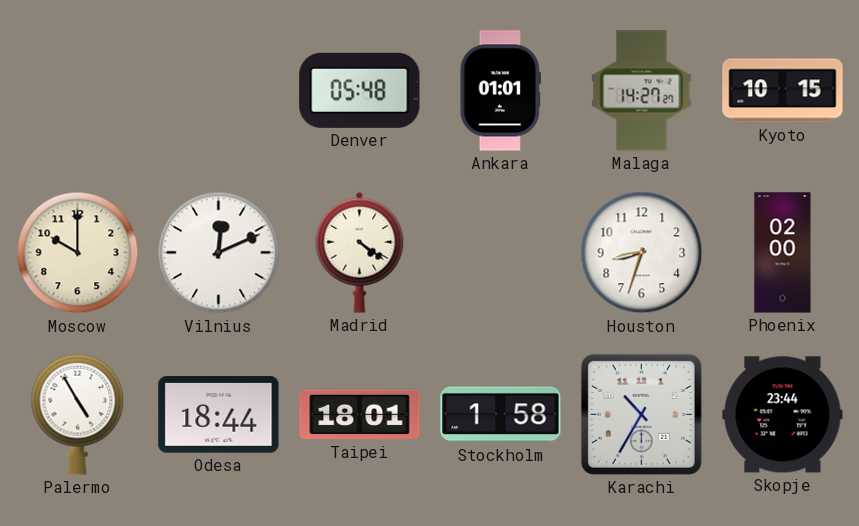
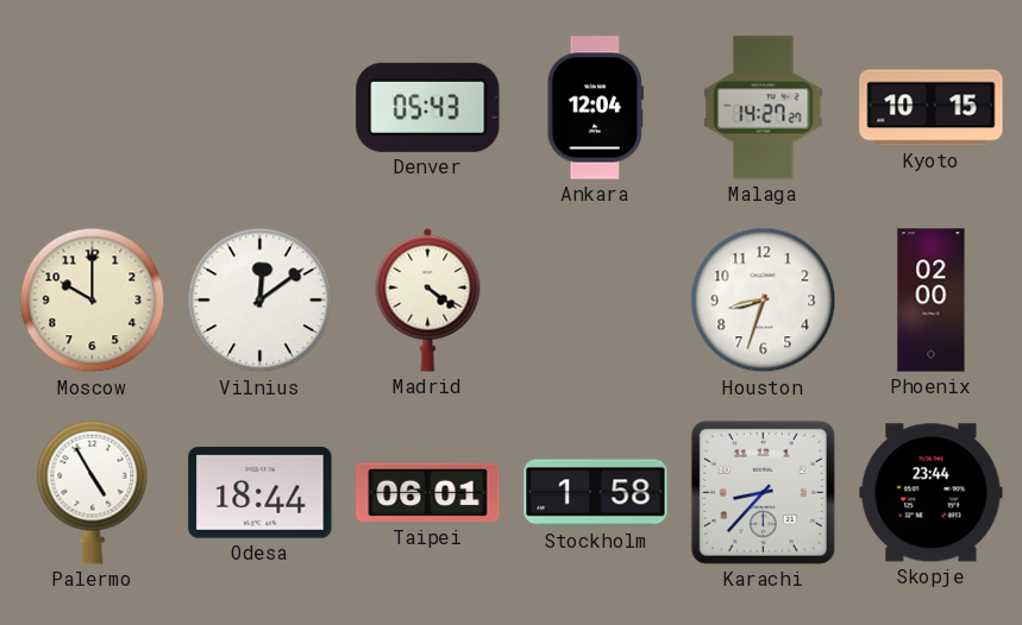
Denver: 05:48 -> 05:43
Ankara: 01:01 -> 12:04
Vilnius: 12:11 -> 12:09
Taipei: 18:01 -> 06:01
Karachi: 10:35 -> 8:37
